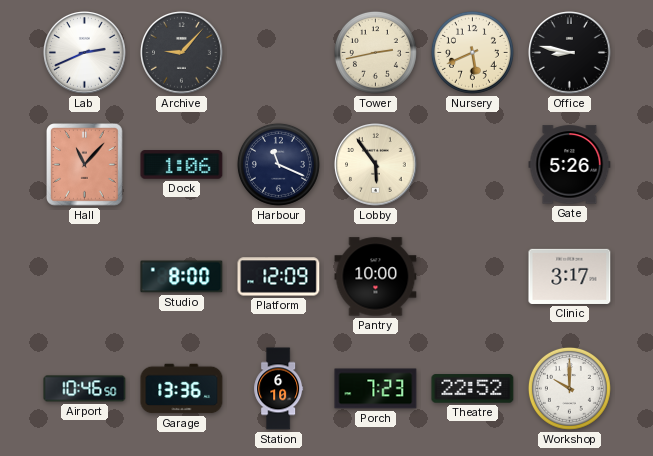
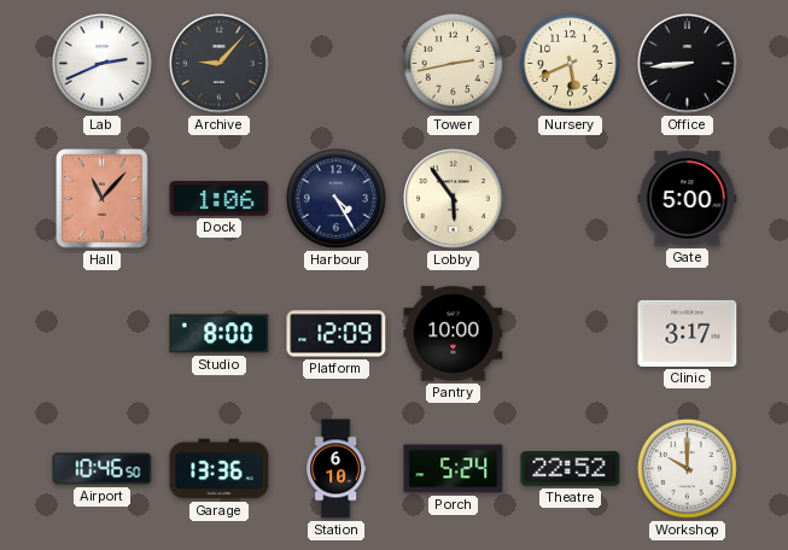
Office: 8:47 -> 8:44
Harbour: 11:19 -> 4:25
Gate: 5:26 -> 5:00
Porch: 7:23 -> 5:24
